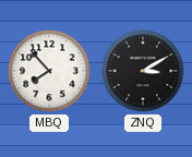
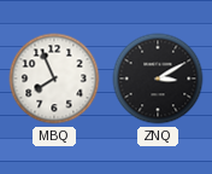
MBQ: 7:53 -> 7:56
